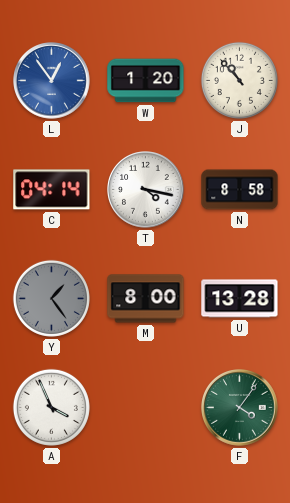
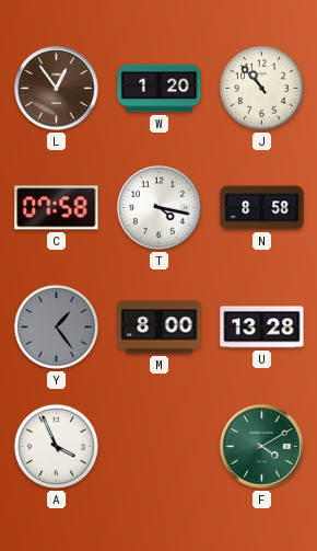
L dial: blue -> brown
C: 04:14 -> 07:58
F: 4:06 -> 4:10
